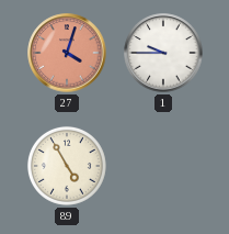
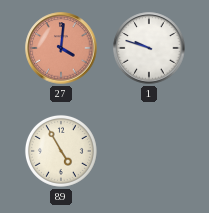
27: 4:03 -> 4:01
1: 9:45 -> 9:48
